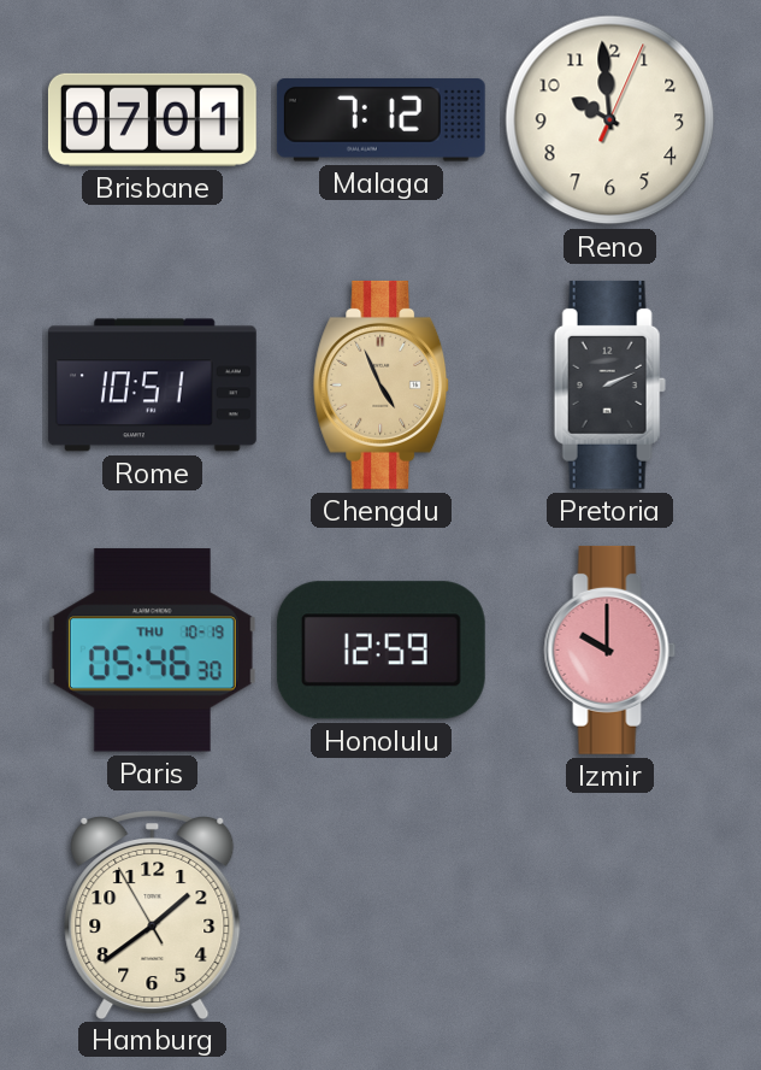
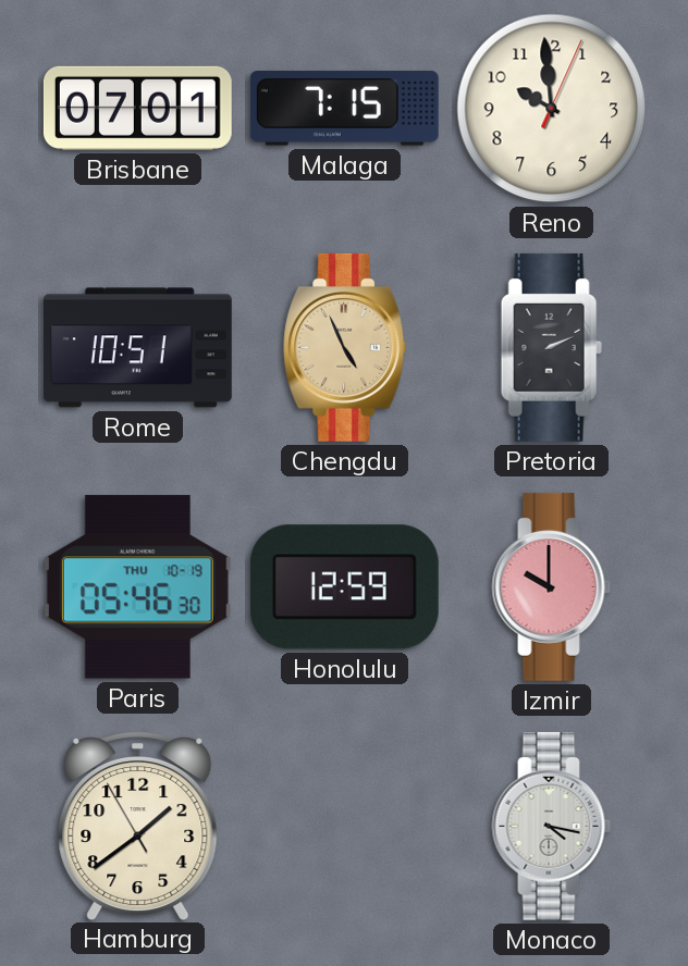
Malaga: 7:12 -> 7:15
Monaco: none -> 4:17
